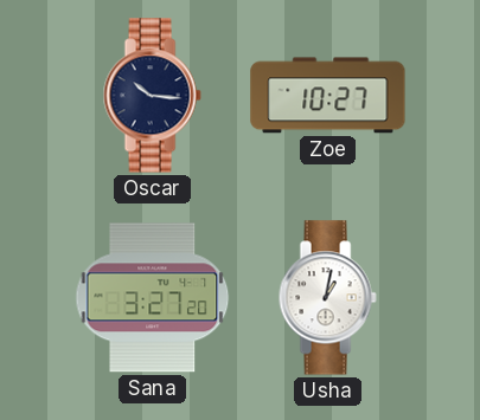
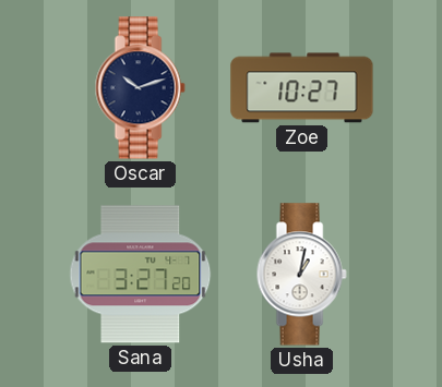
Oscar: 10:16 -> 10:12
